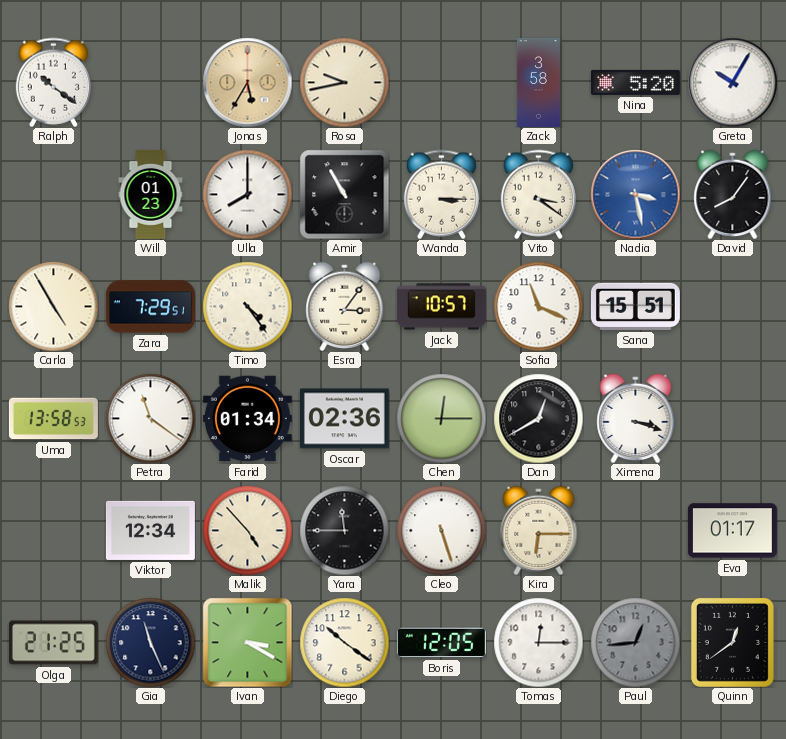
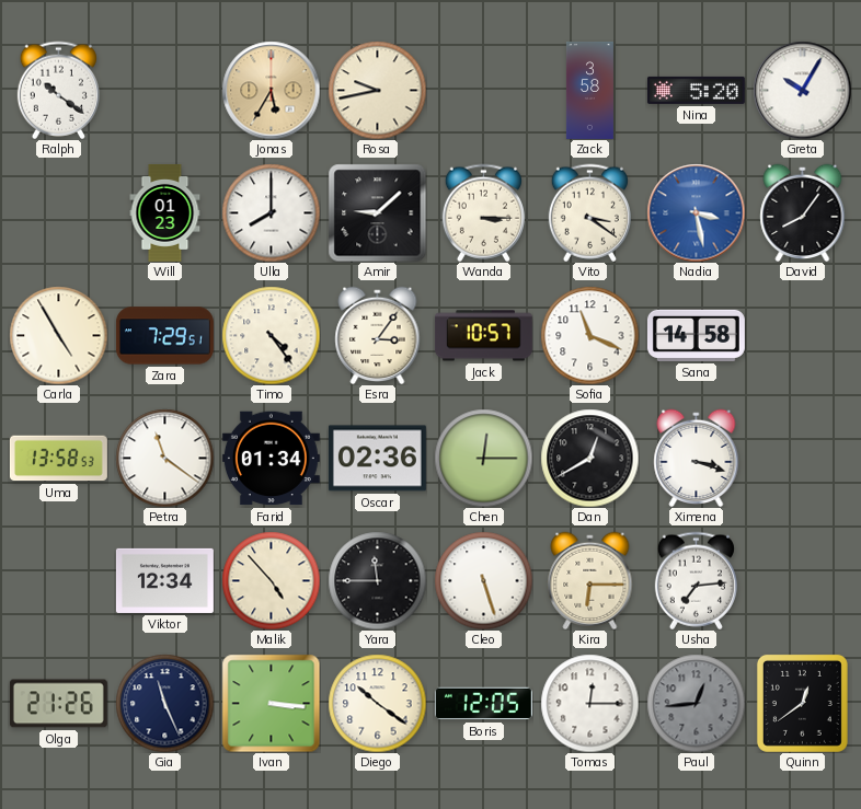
Amir: 10:55 -> 9:08
Sana: 15:51 -> 14:58
Usha: none -> 7:14
Eva: 01:17 -> none
Olga: 21:25 -> 21:26
Ivan: 3:20 -> 3:16
